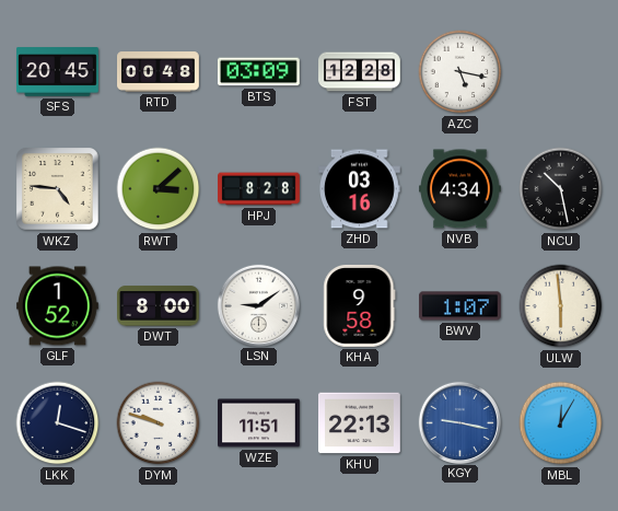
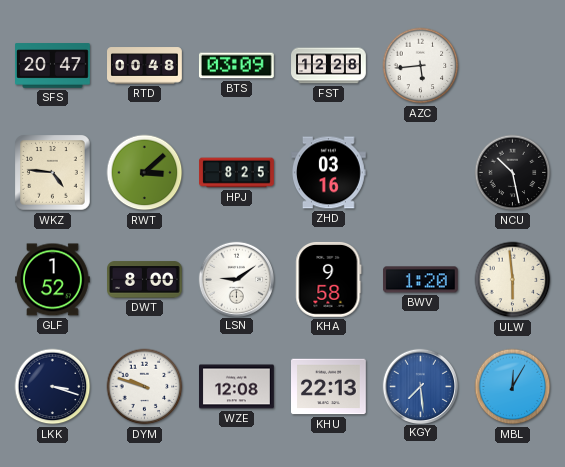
SFS: 20:45 -> 20:47
AZC: 5:17 -> 5:44
HPJ: 8:28 -> 8:25
NVB: 4:34 -> none
BWV: 1:07 -> 1:20
LKK: 12:18 -> 3:18
WZE: 11:51 -> 12:08
KGY: 9:17 -> 7:29
